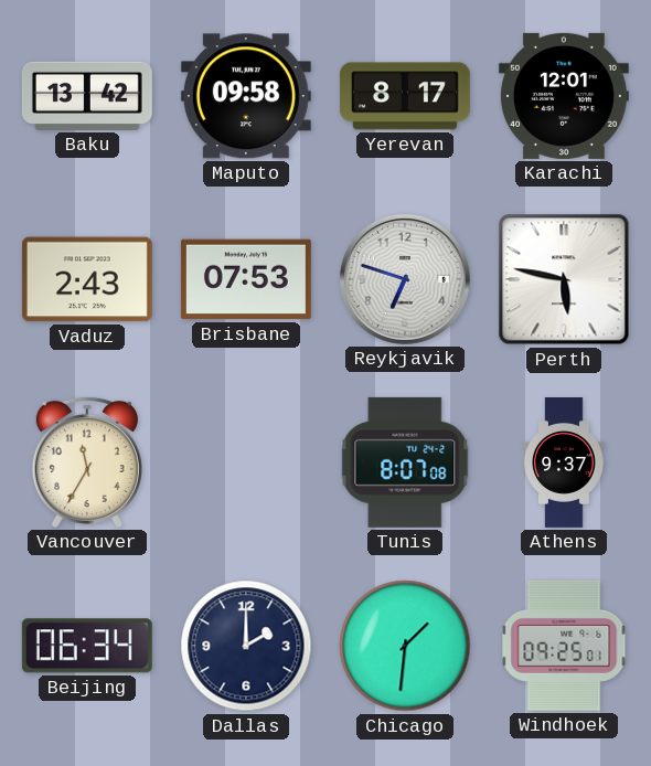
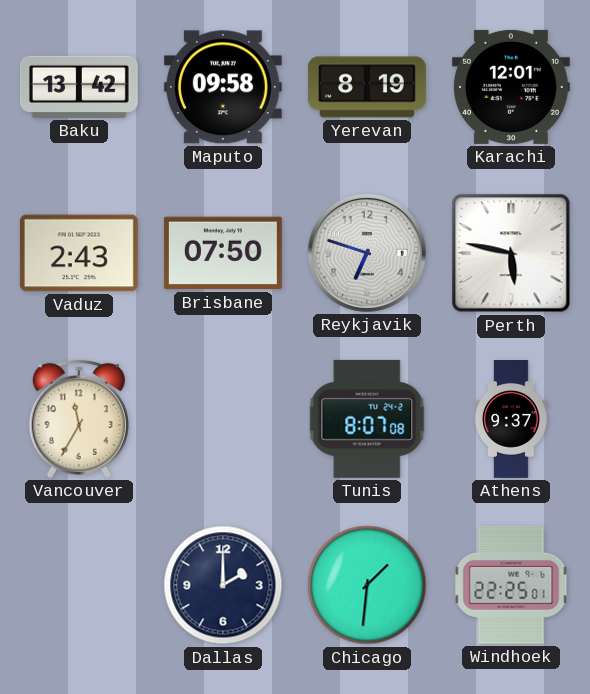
Yerevan: 8:17 -> 8:19
Brisbane: 07:53 -> 07:50
Beijing: 06:34 -> none
Windhoek: 09:25 -> 22:25
